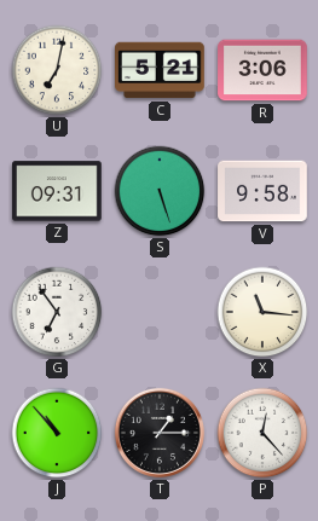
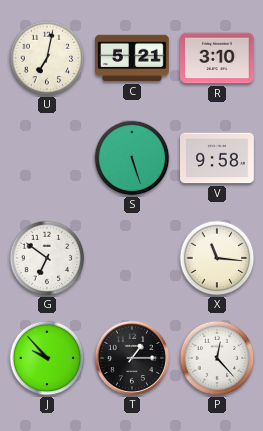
R: 3:06 -> 3:10
Z: 09:31 -> none
G: 6:54 -> 6:51
J: 10:53 -> 9:53
